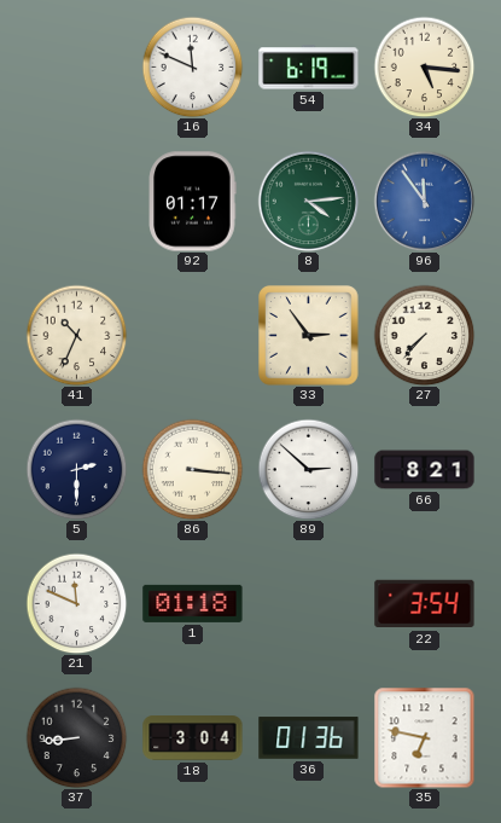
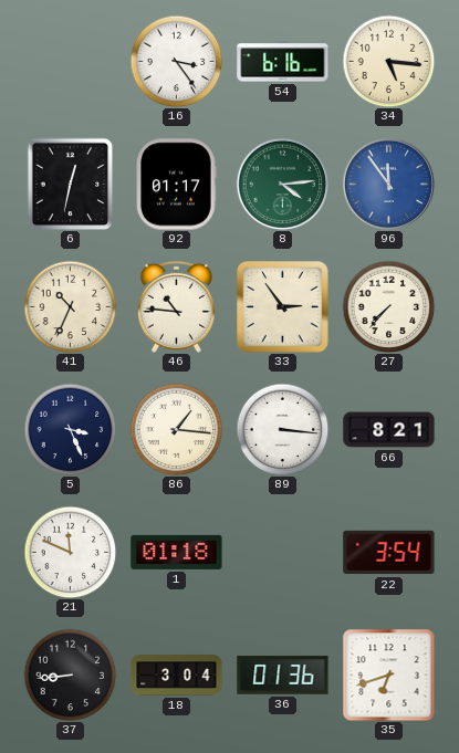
16: 11:49 -> 3:24
54: 6:19 -> 6:16
6: none -> 12:32
46: none -> 10:46
5: 2:30 -> 3:26
86: 3:16 -> 1:16
89: 2:52 -> 3:16
35: 6:47 -> 6:42
